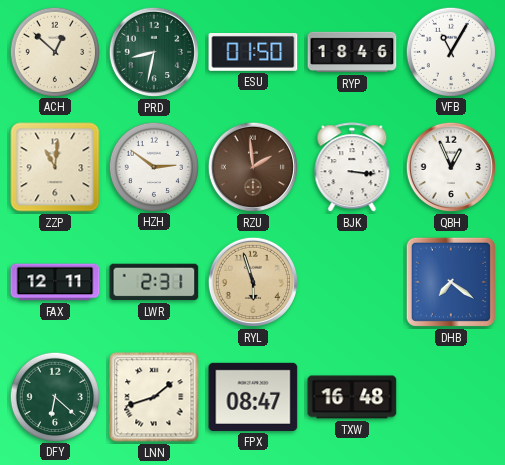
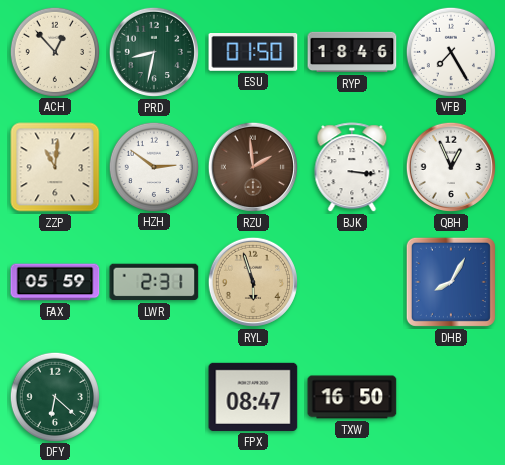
ACH: 12:52 -> 12:53
VFB: 11:05 -> 7:25
FAX: 12:11 -> 05:59
DHB: 7:21 -> 8:05
LNN: 1:42 -> none
TXW: 16:48 -> 16:50
